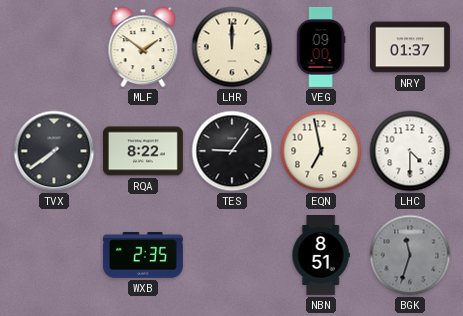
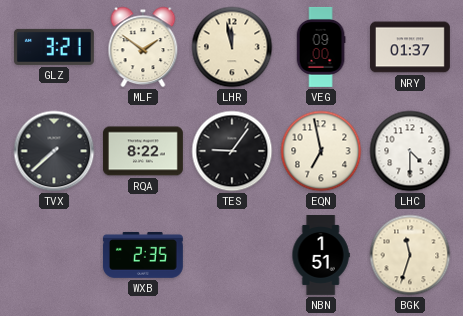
GLZ: none -> 3:21
LHR: 12:00 -> 11:58
TVX: 7:39 -> 7:38
NBN: 8:51 -> 1:51
BGK dial: grey -> cream
